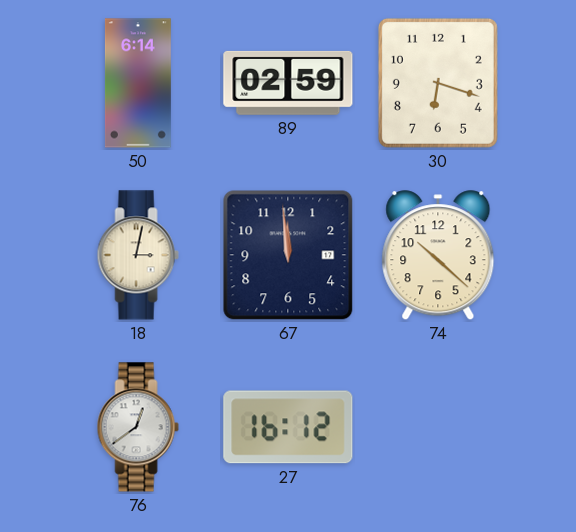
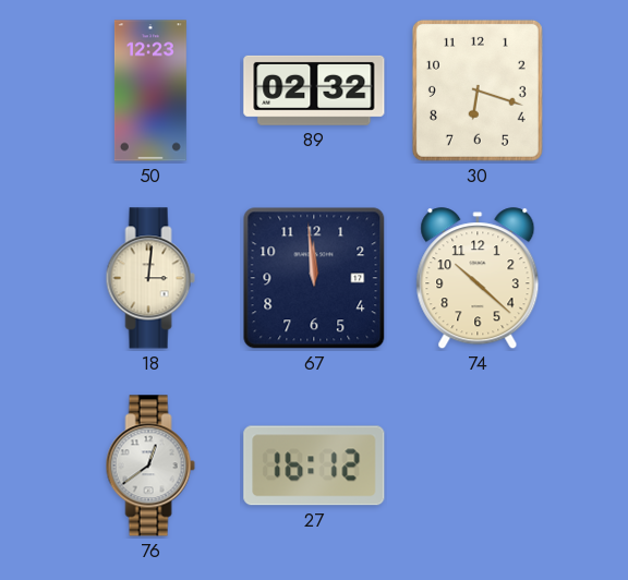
50: 6:14 -> 12:23
89: 02:59 -> 02:32
18: 3:02 -> 3:01
